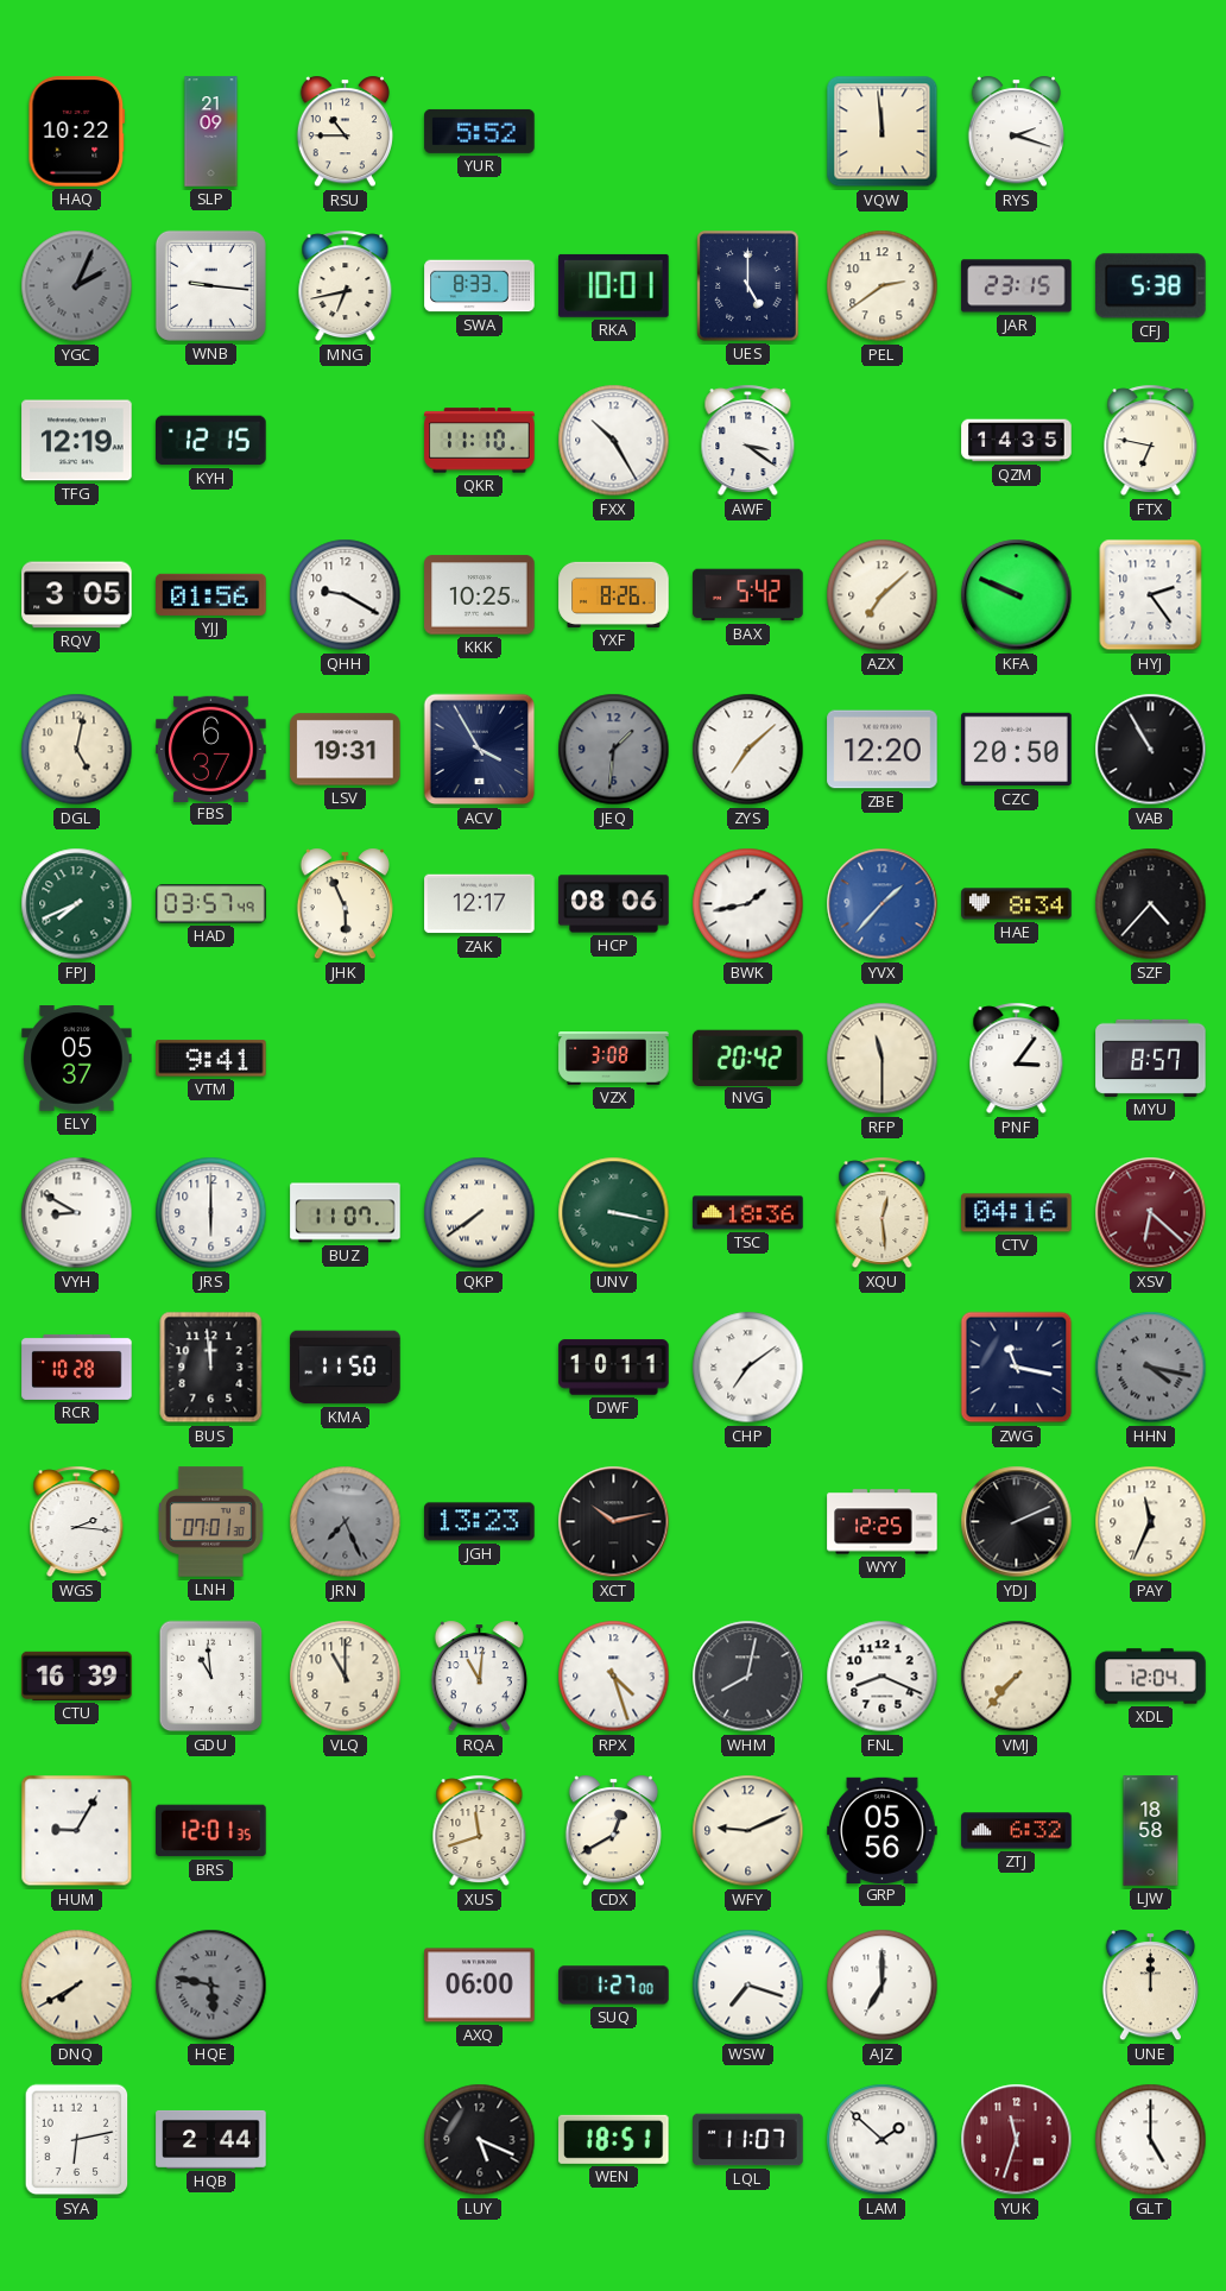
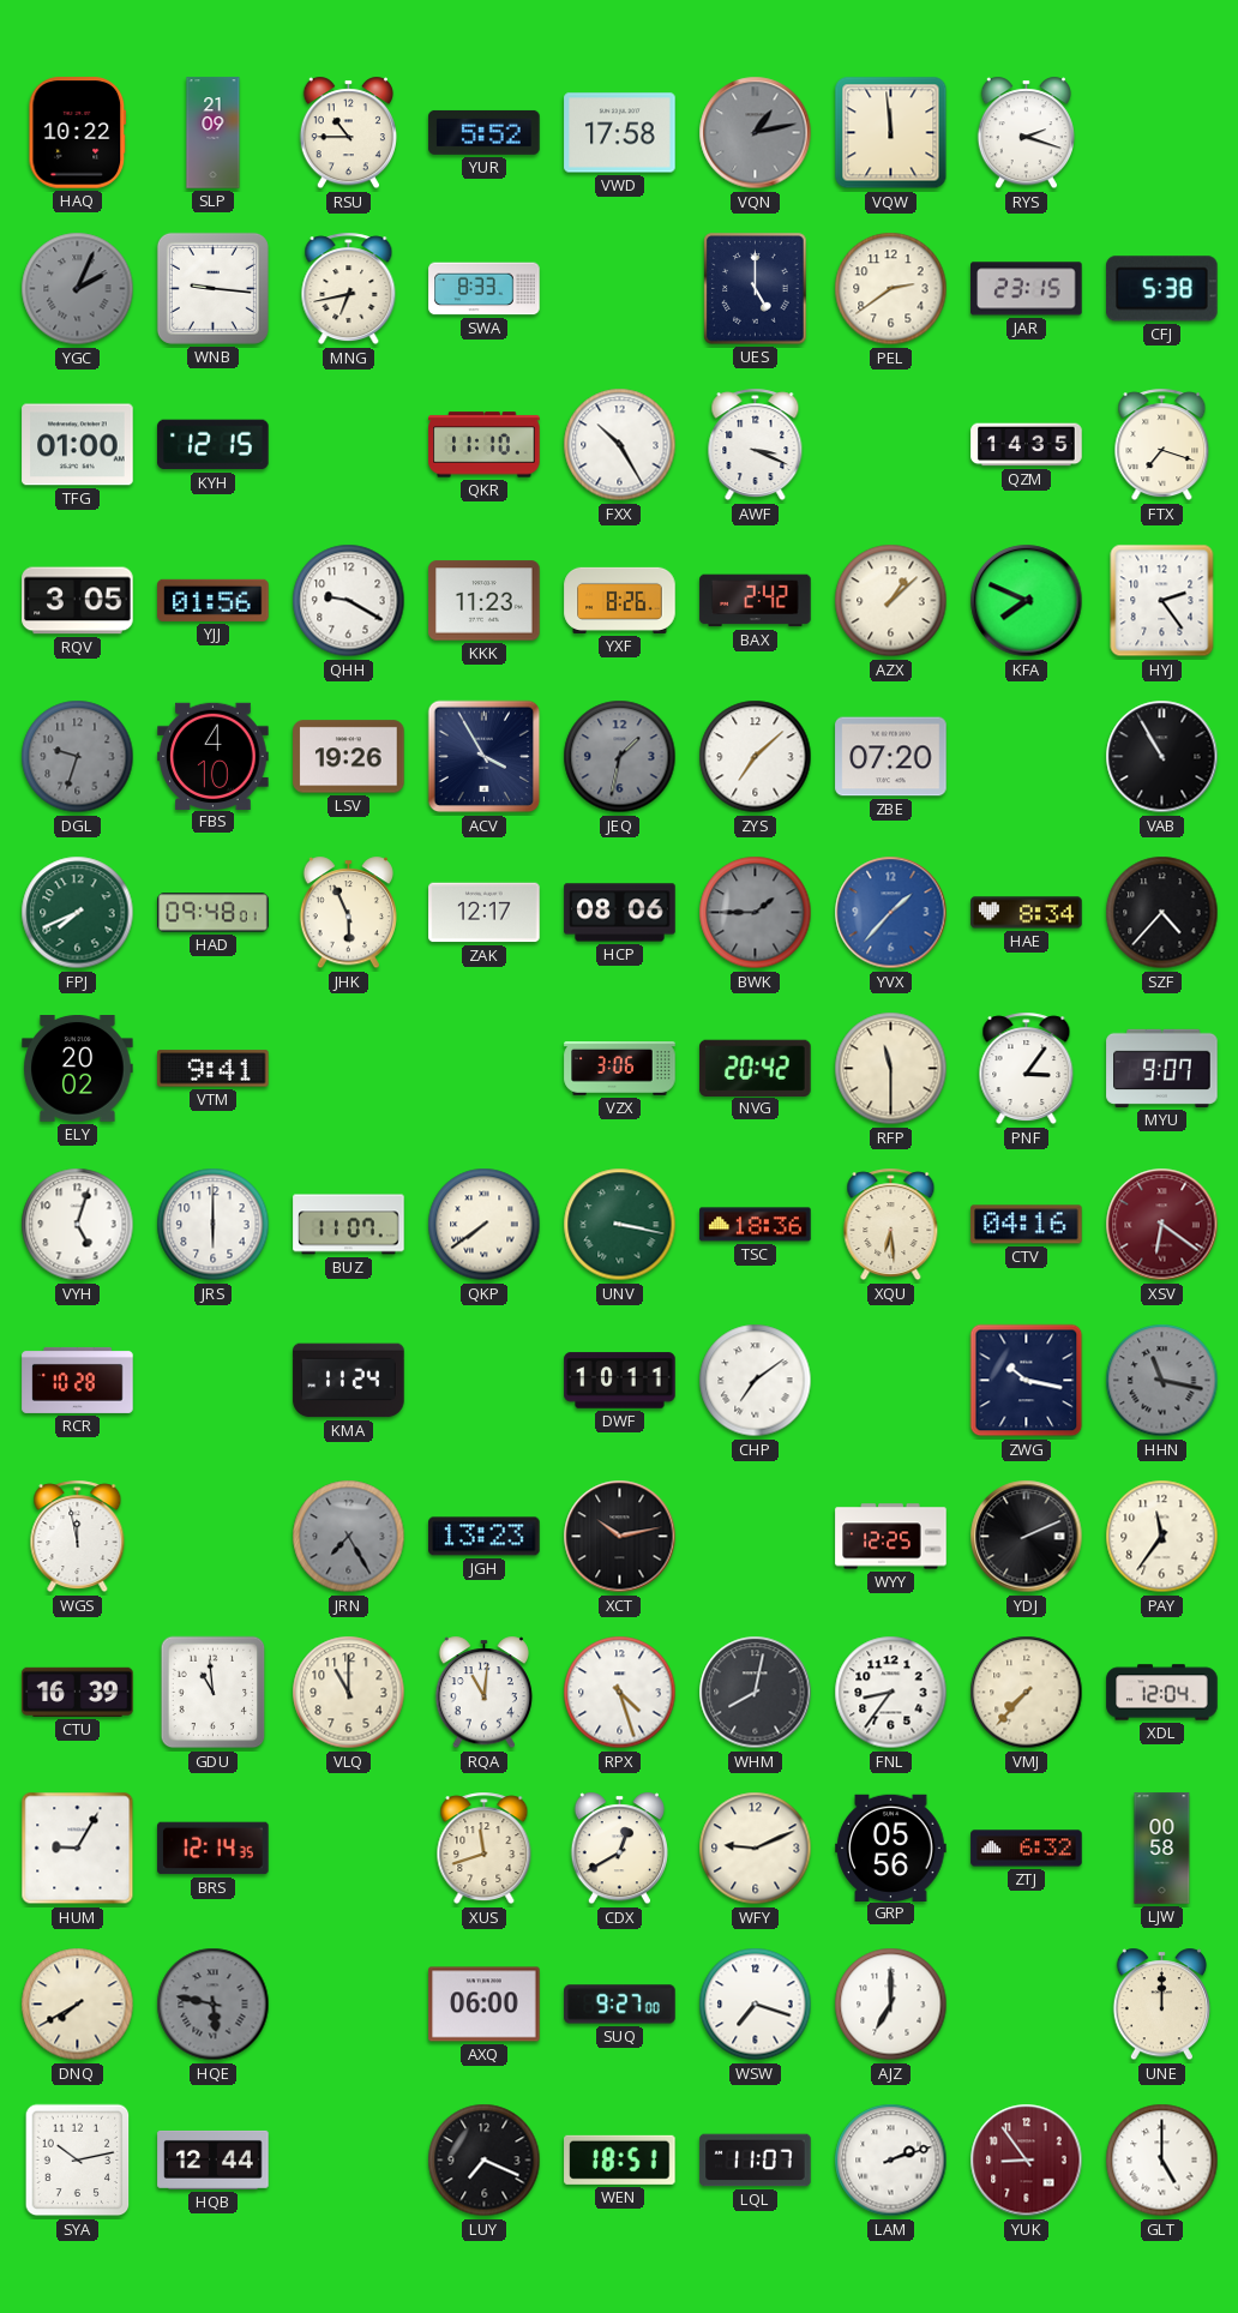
VWD: none -> 17:58
VQN: none -> 1:13
RKA: 10:01 -> none
TFG: 12:19 -> 01:00
AWF: 3:21 -> 3:19
FTX: 6:47 -> 7:18
KKK: 10:25 -> 11:23
BAX: 5:42 -> 2:42
AZX: 7:08 -> 1:08
KFA: 9:49 -> 7:49
DGL: 5:02 -> 9:33
DGL dial: cream -> grey
FBS: 6:37 -> 4:10
LSV: 19:31 -> 19:26
JEQ: 1:31 -> 1:32
ZBE: 12:20 -> 07:20
CZC: 20:50 -> none
HAD: 03:57 -> 09:48
BWK: 1:43 -> 1:45
BWK dial: white -> grey
ELY: 05:37 -> 20:02
VZX: 3:08 -> 3:06
MYU: 8:57 -> 9:07
VYH: 8:50 -> 5:03
XQU: 12:29 -> 6:29
XSV: 6:22 -> 6:21
BUS: 11:59 -> none
KMA: 11:50 -> 11:24
ZWG: 11:17 -> 10:17
HHN: 4:17 -> 11:17
WGS: 2:16 -> 11:58
LNH: 07:01 -> none
JRN: 7:26 -> 7:25
PAY: 11:34 -> 11:36
FNL: 8:19 -> 8:36
BRS: 12:01 -> 12:14
LJW: 18:58 -> 00:58
SUQ: 1:27 -> 9:27
SYA: 6:13 -> 10:13
HQB: 2:44 -> 12:44
LUY: 5:19 -> 7:19
LAM: 1:52 -> 2:12
YUK: 11:33 -> 8:54
